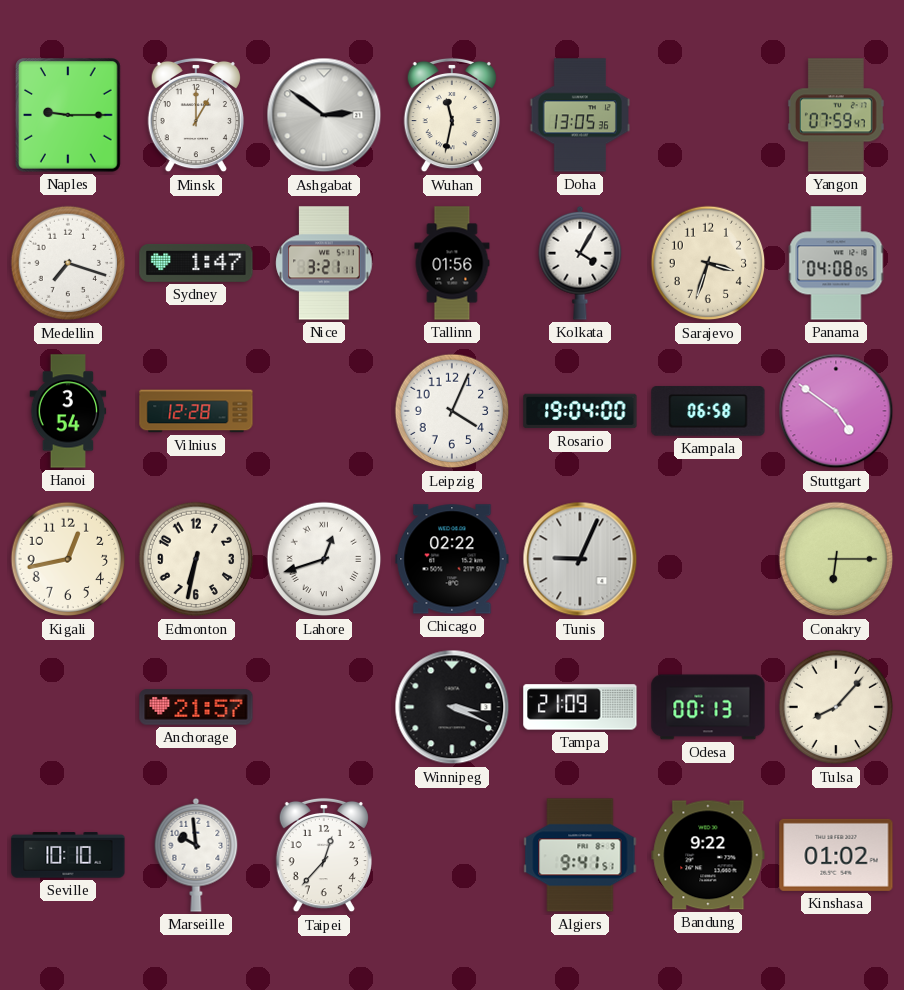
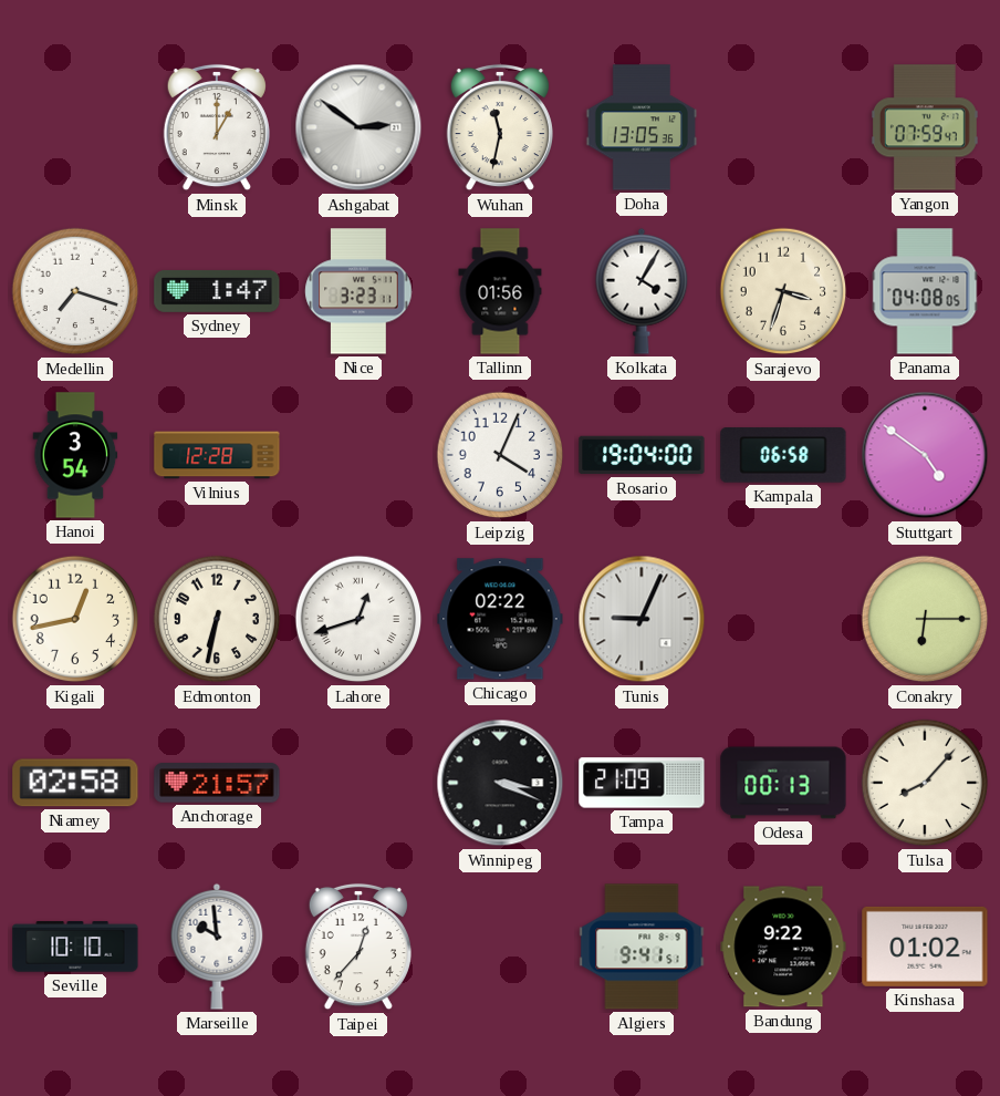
Naples: 9:15 -> none
Nice: 3:21 -> 3:23
Niamey: none -> 02:58
